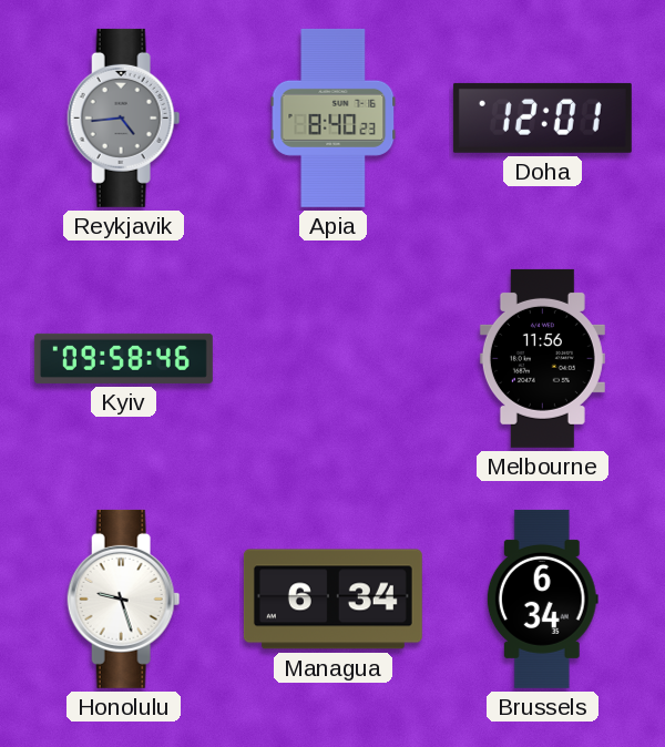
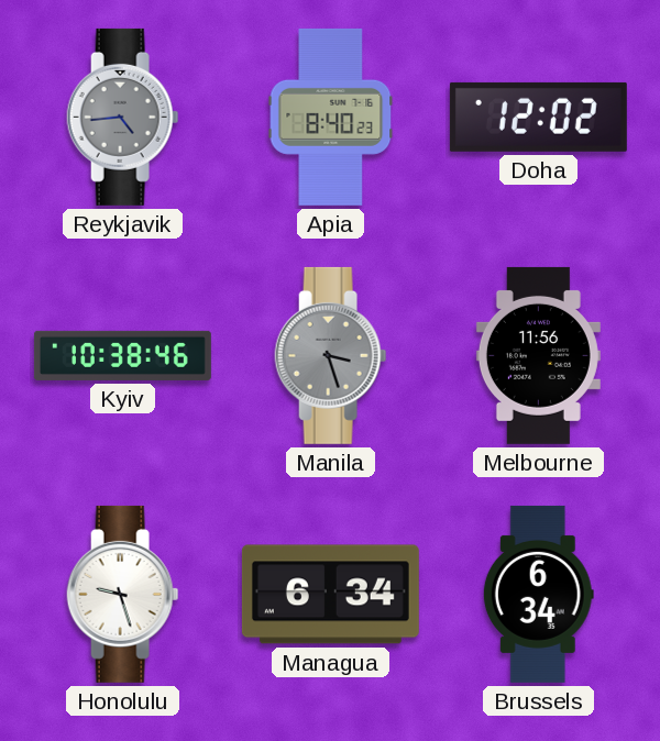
Doha: 12:01 -> 12:02
Kyiv: 09:58 -> 10:38
Manila: none -> 3:27
